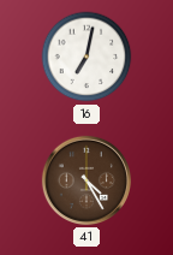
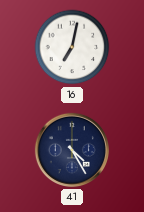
41 dial: brown -> navy
